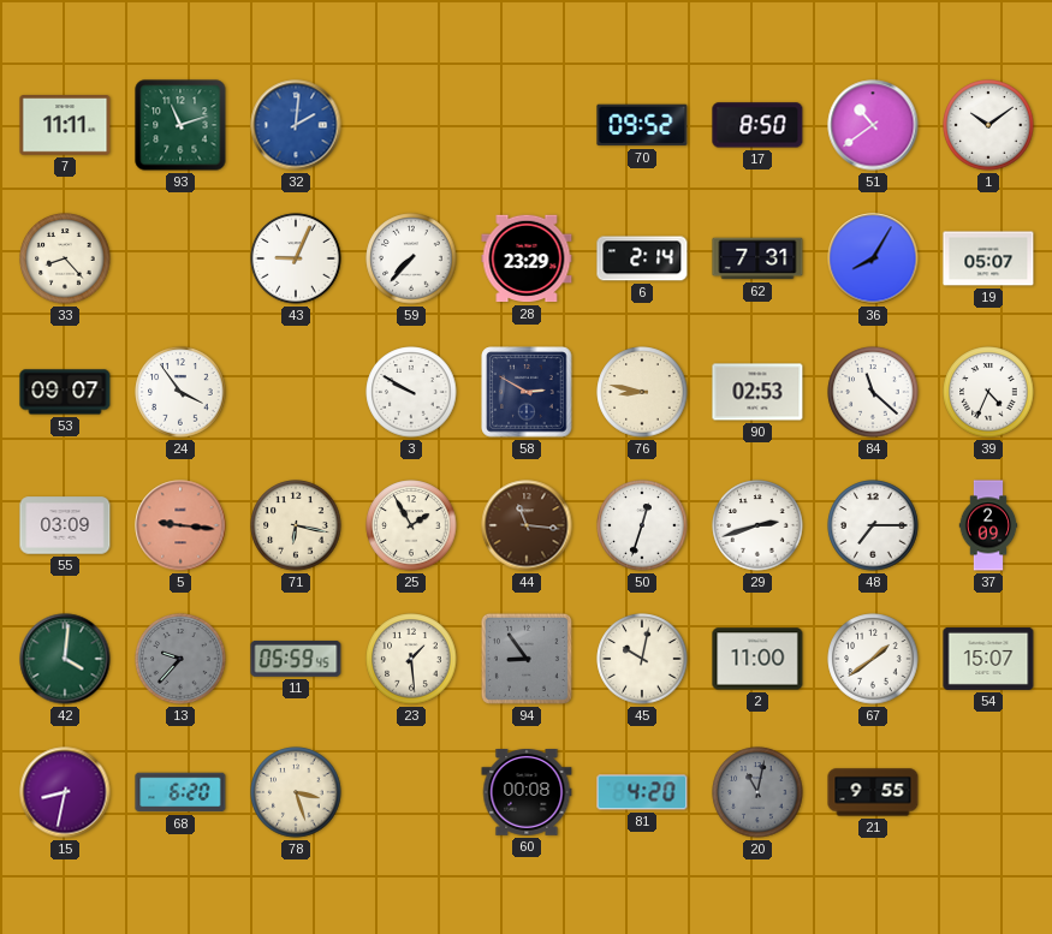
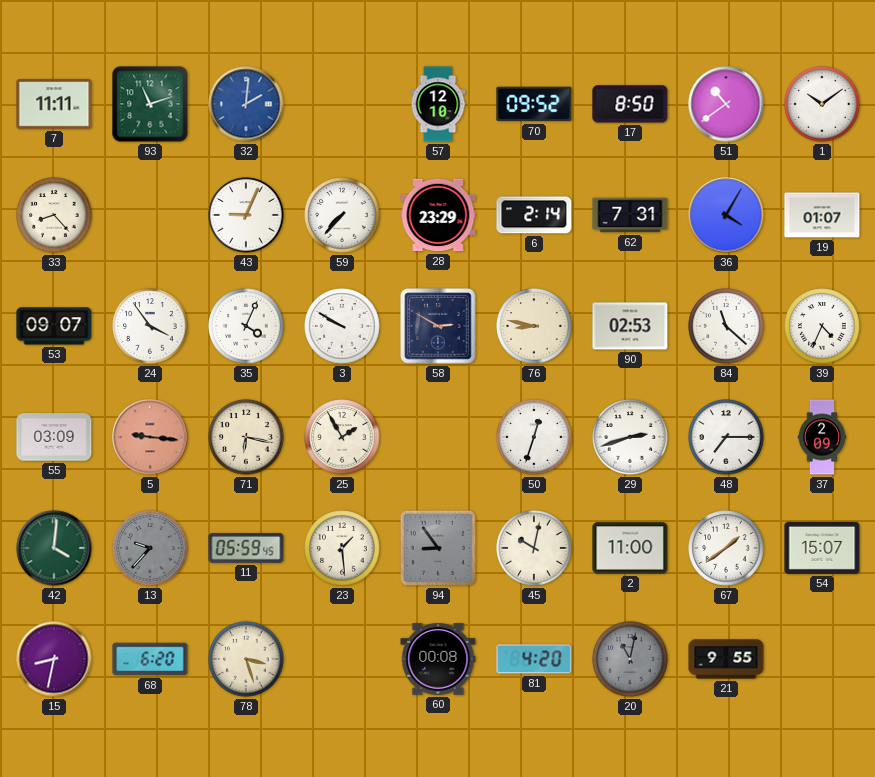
57: none -> 12:10
36: 8:05 -> 4:05
19: 05:07 -> 01:07
35: none -> 4:04
44: 11:16 -> none
